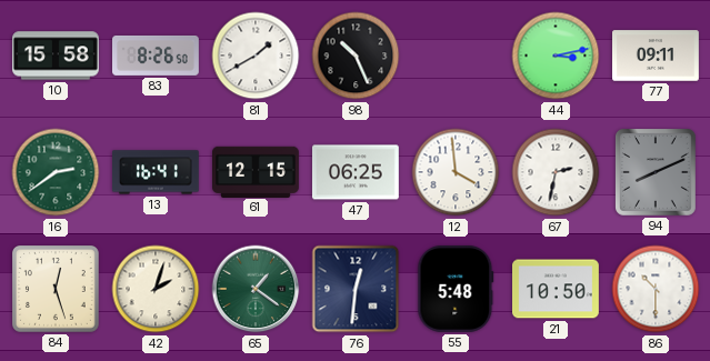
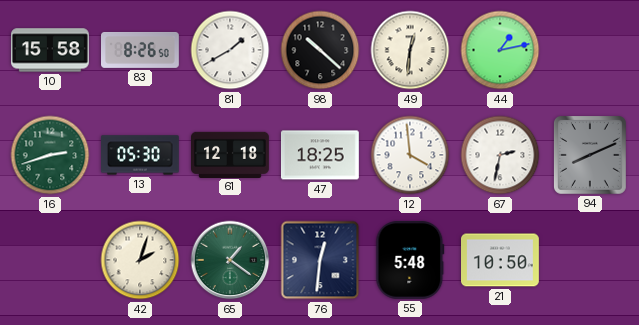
98: 10:26 -> 10:22
49: none -> 12:31
44: 3:13 -> 1:13
77: 09:11 -> none
16: 2:39 -> 2:42
13: 16:41 -> 05:30
61: 12:15 -> 12:18
47: 06:25 -> 18:25
84: 12:27 -> none
86: 10:30 -> none
